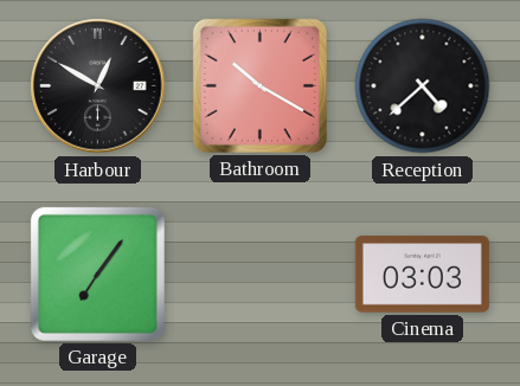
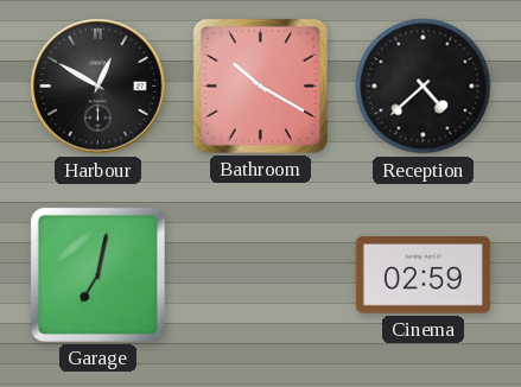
Garage: 7:06 -> 7:02
Cinema: 03:03 -> 02:59
